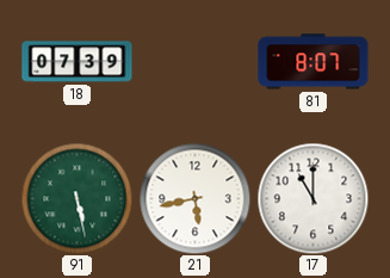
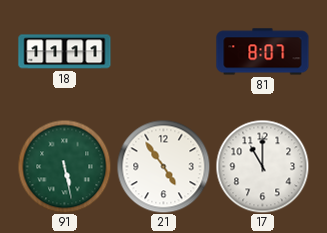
18: 07:39 -> 11:11
21: 5:43 -> 4:54
